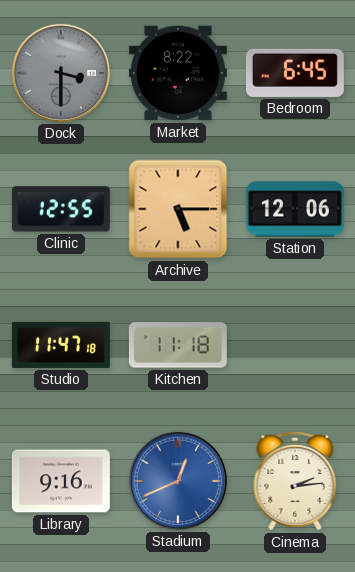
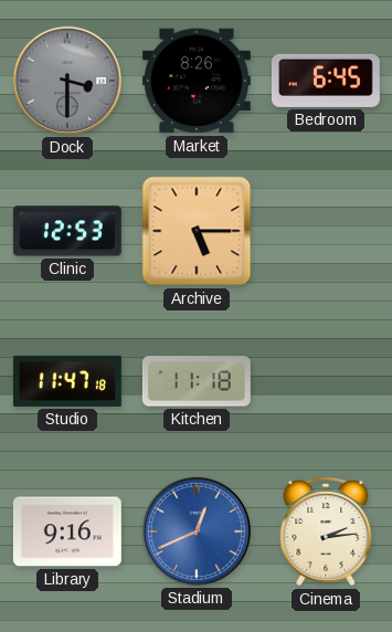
Market: 8:22 -> 8:26
Clinic: 12:55 -> 12:53
Station: 12:06 -> none
